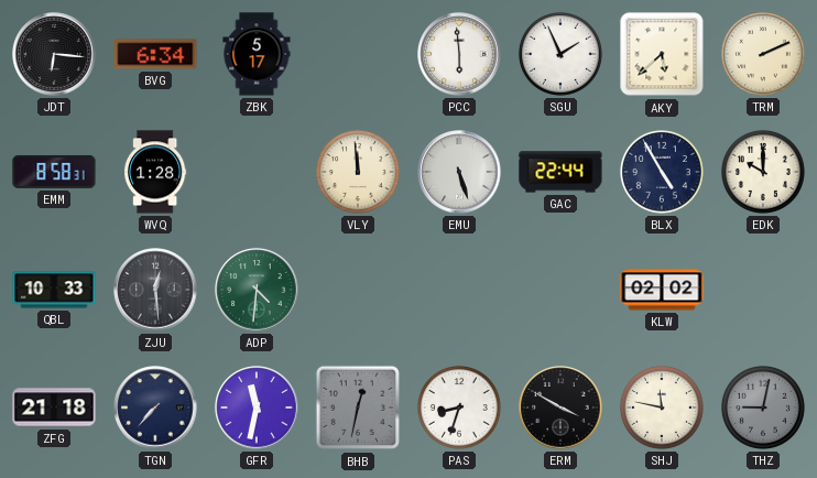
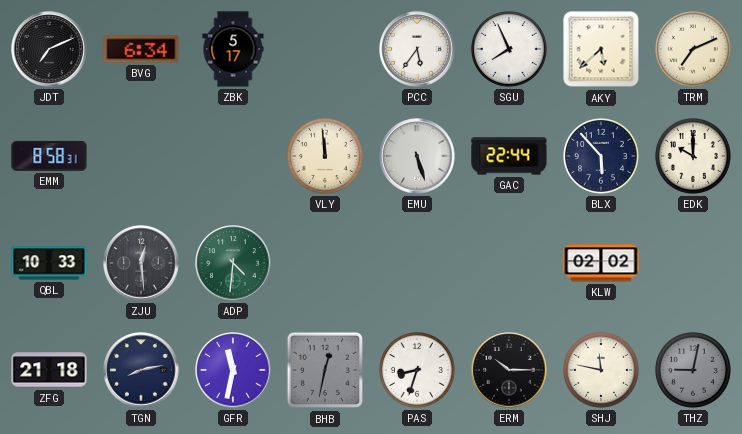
JDT: 6:16 -> 7:11
PCC: 5:59 -> 5:36
SGU: 1:56 -> 7:56
TRM: 2:11 -> 7:11
WVQ: 1:28 -> none
BLX: 4:55 -> 5:53
TGN: 7:37 -> 8:13
ERM: 3:50 -> 10:15
